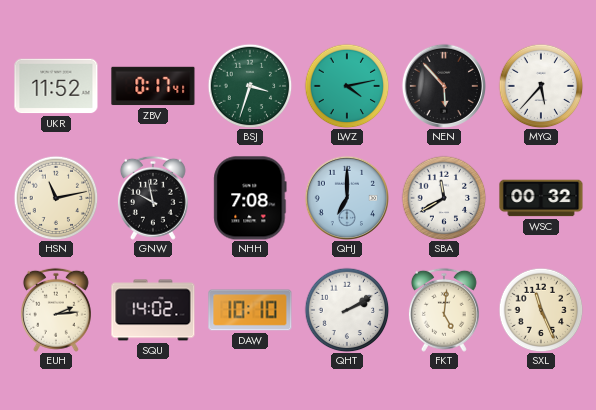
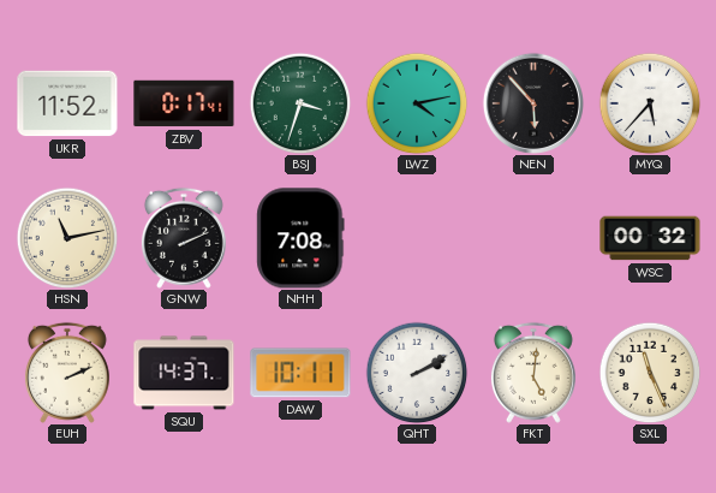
GNW: 9:58 -> 2:11
QHJ: 7:00 -> none
SBA: 11:40 -> none
EUH: 2:14 -> 2:11
SQU: 14:02 -> 14:37
DAW: 10:10 -> 10:11
